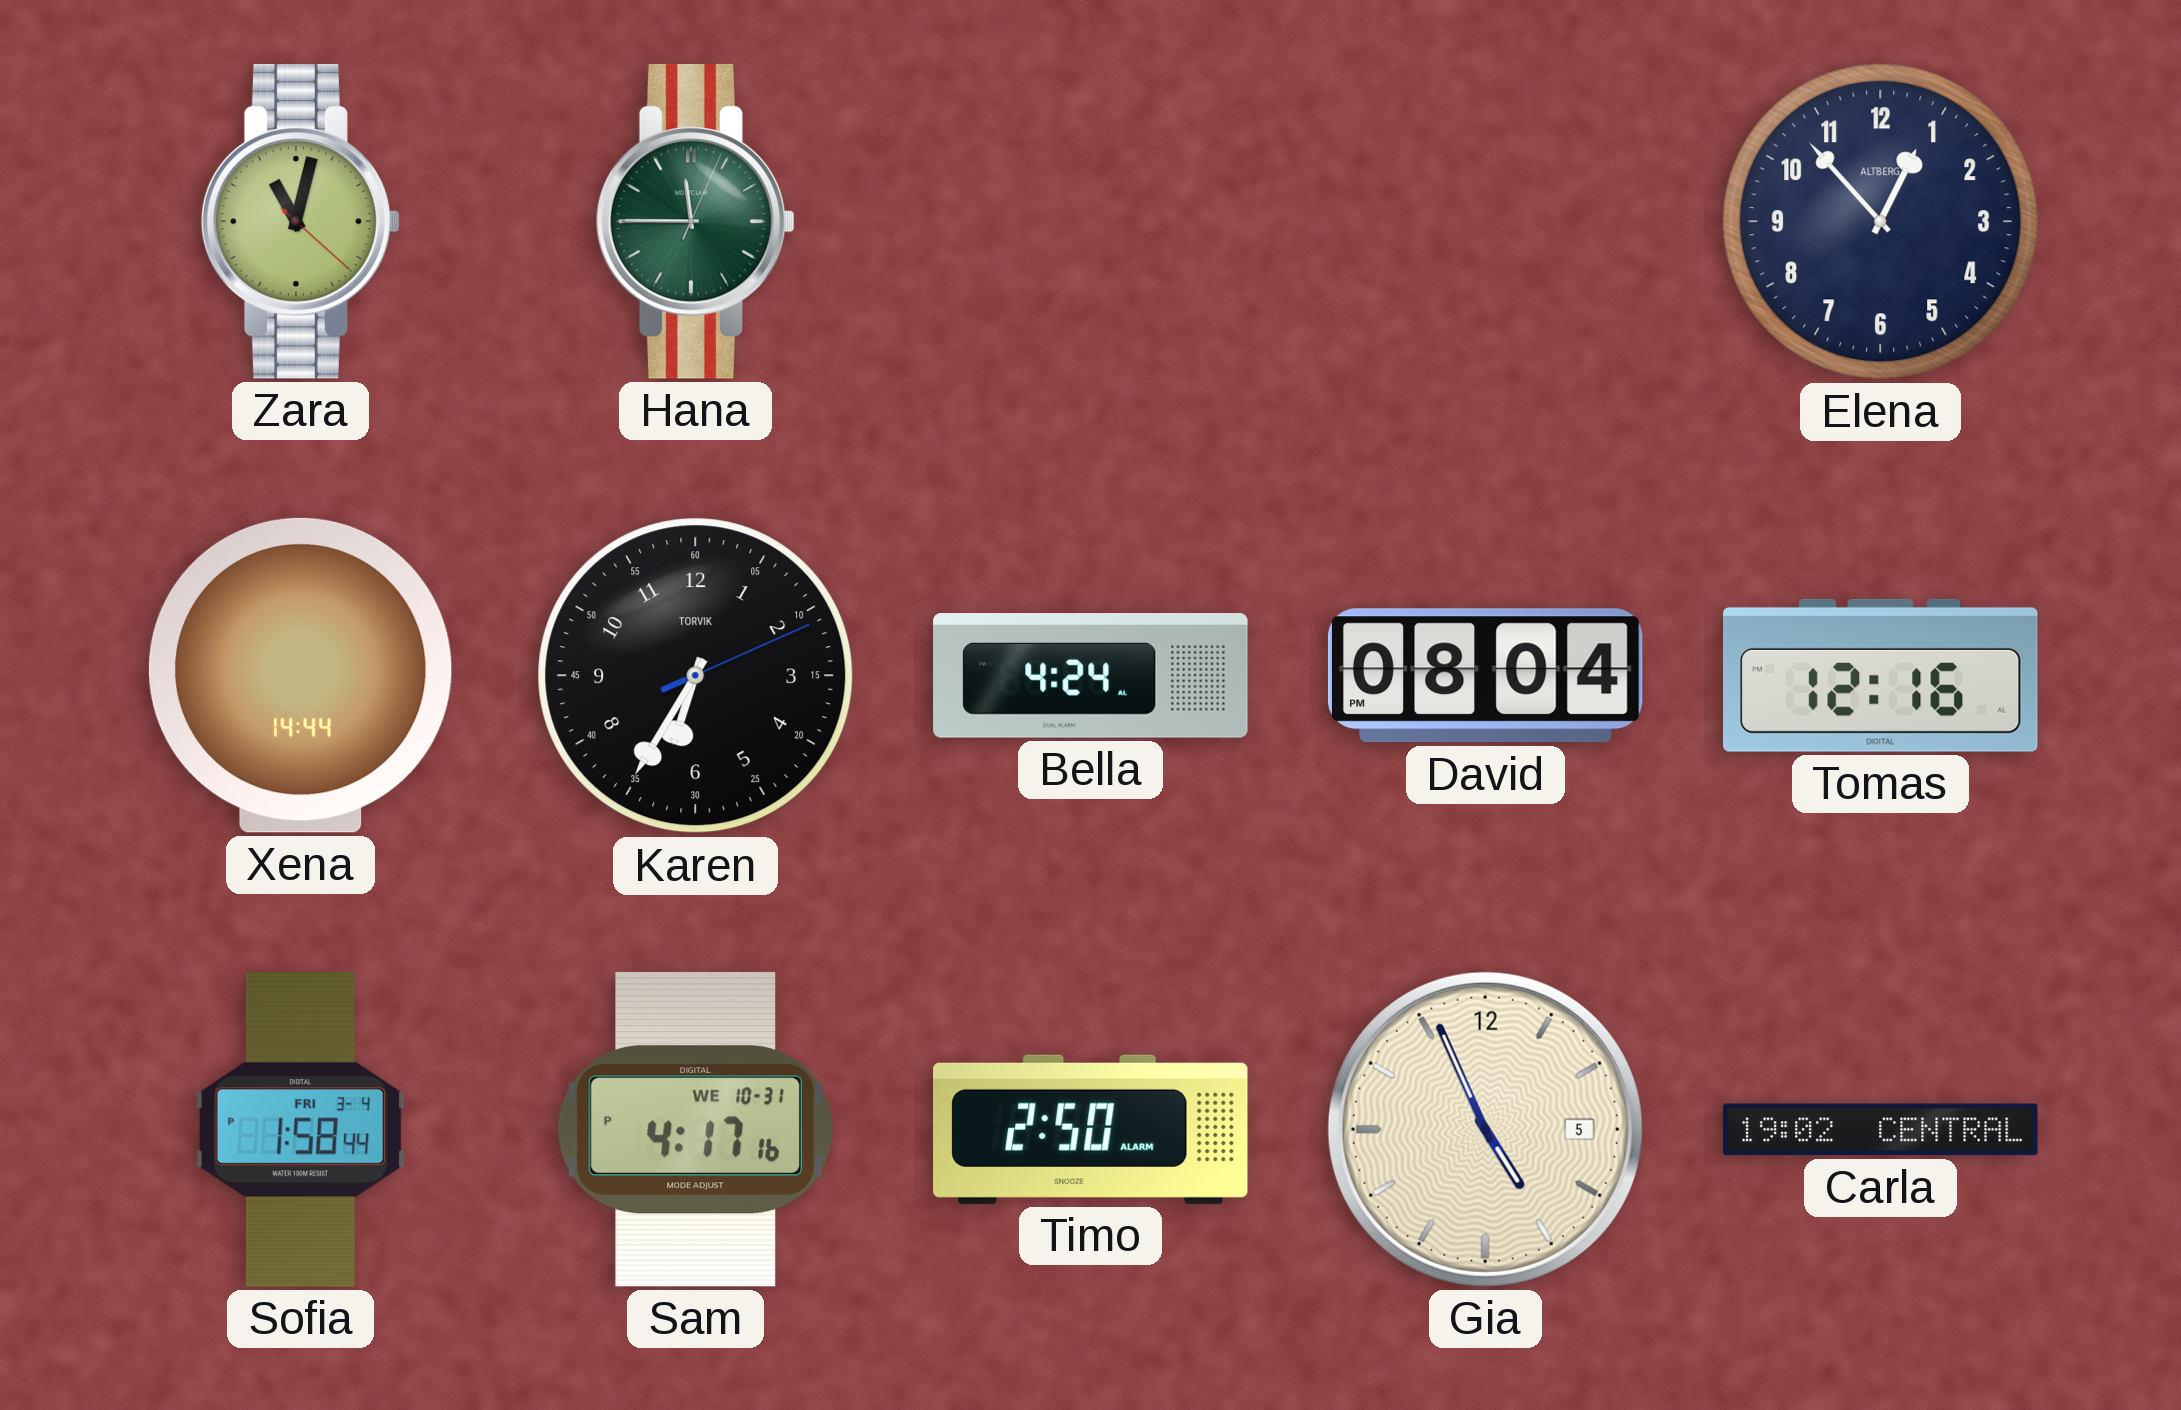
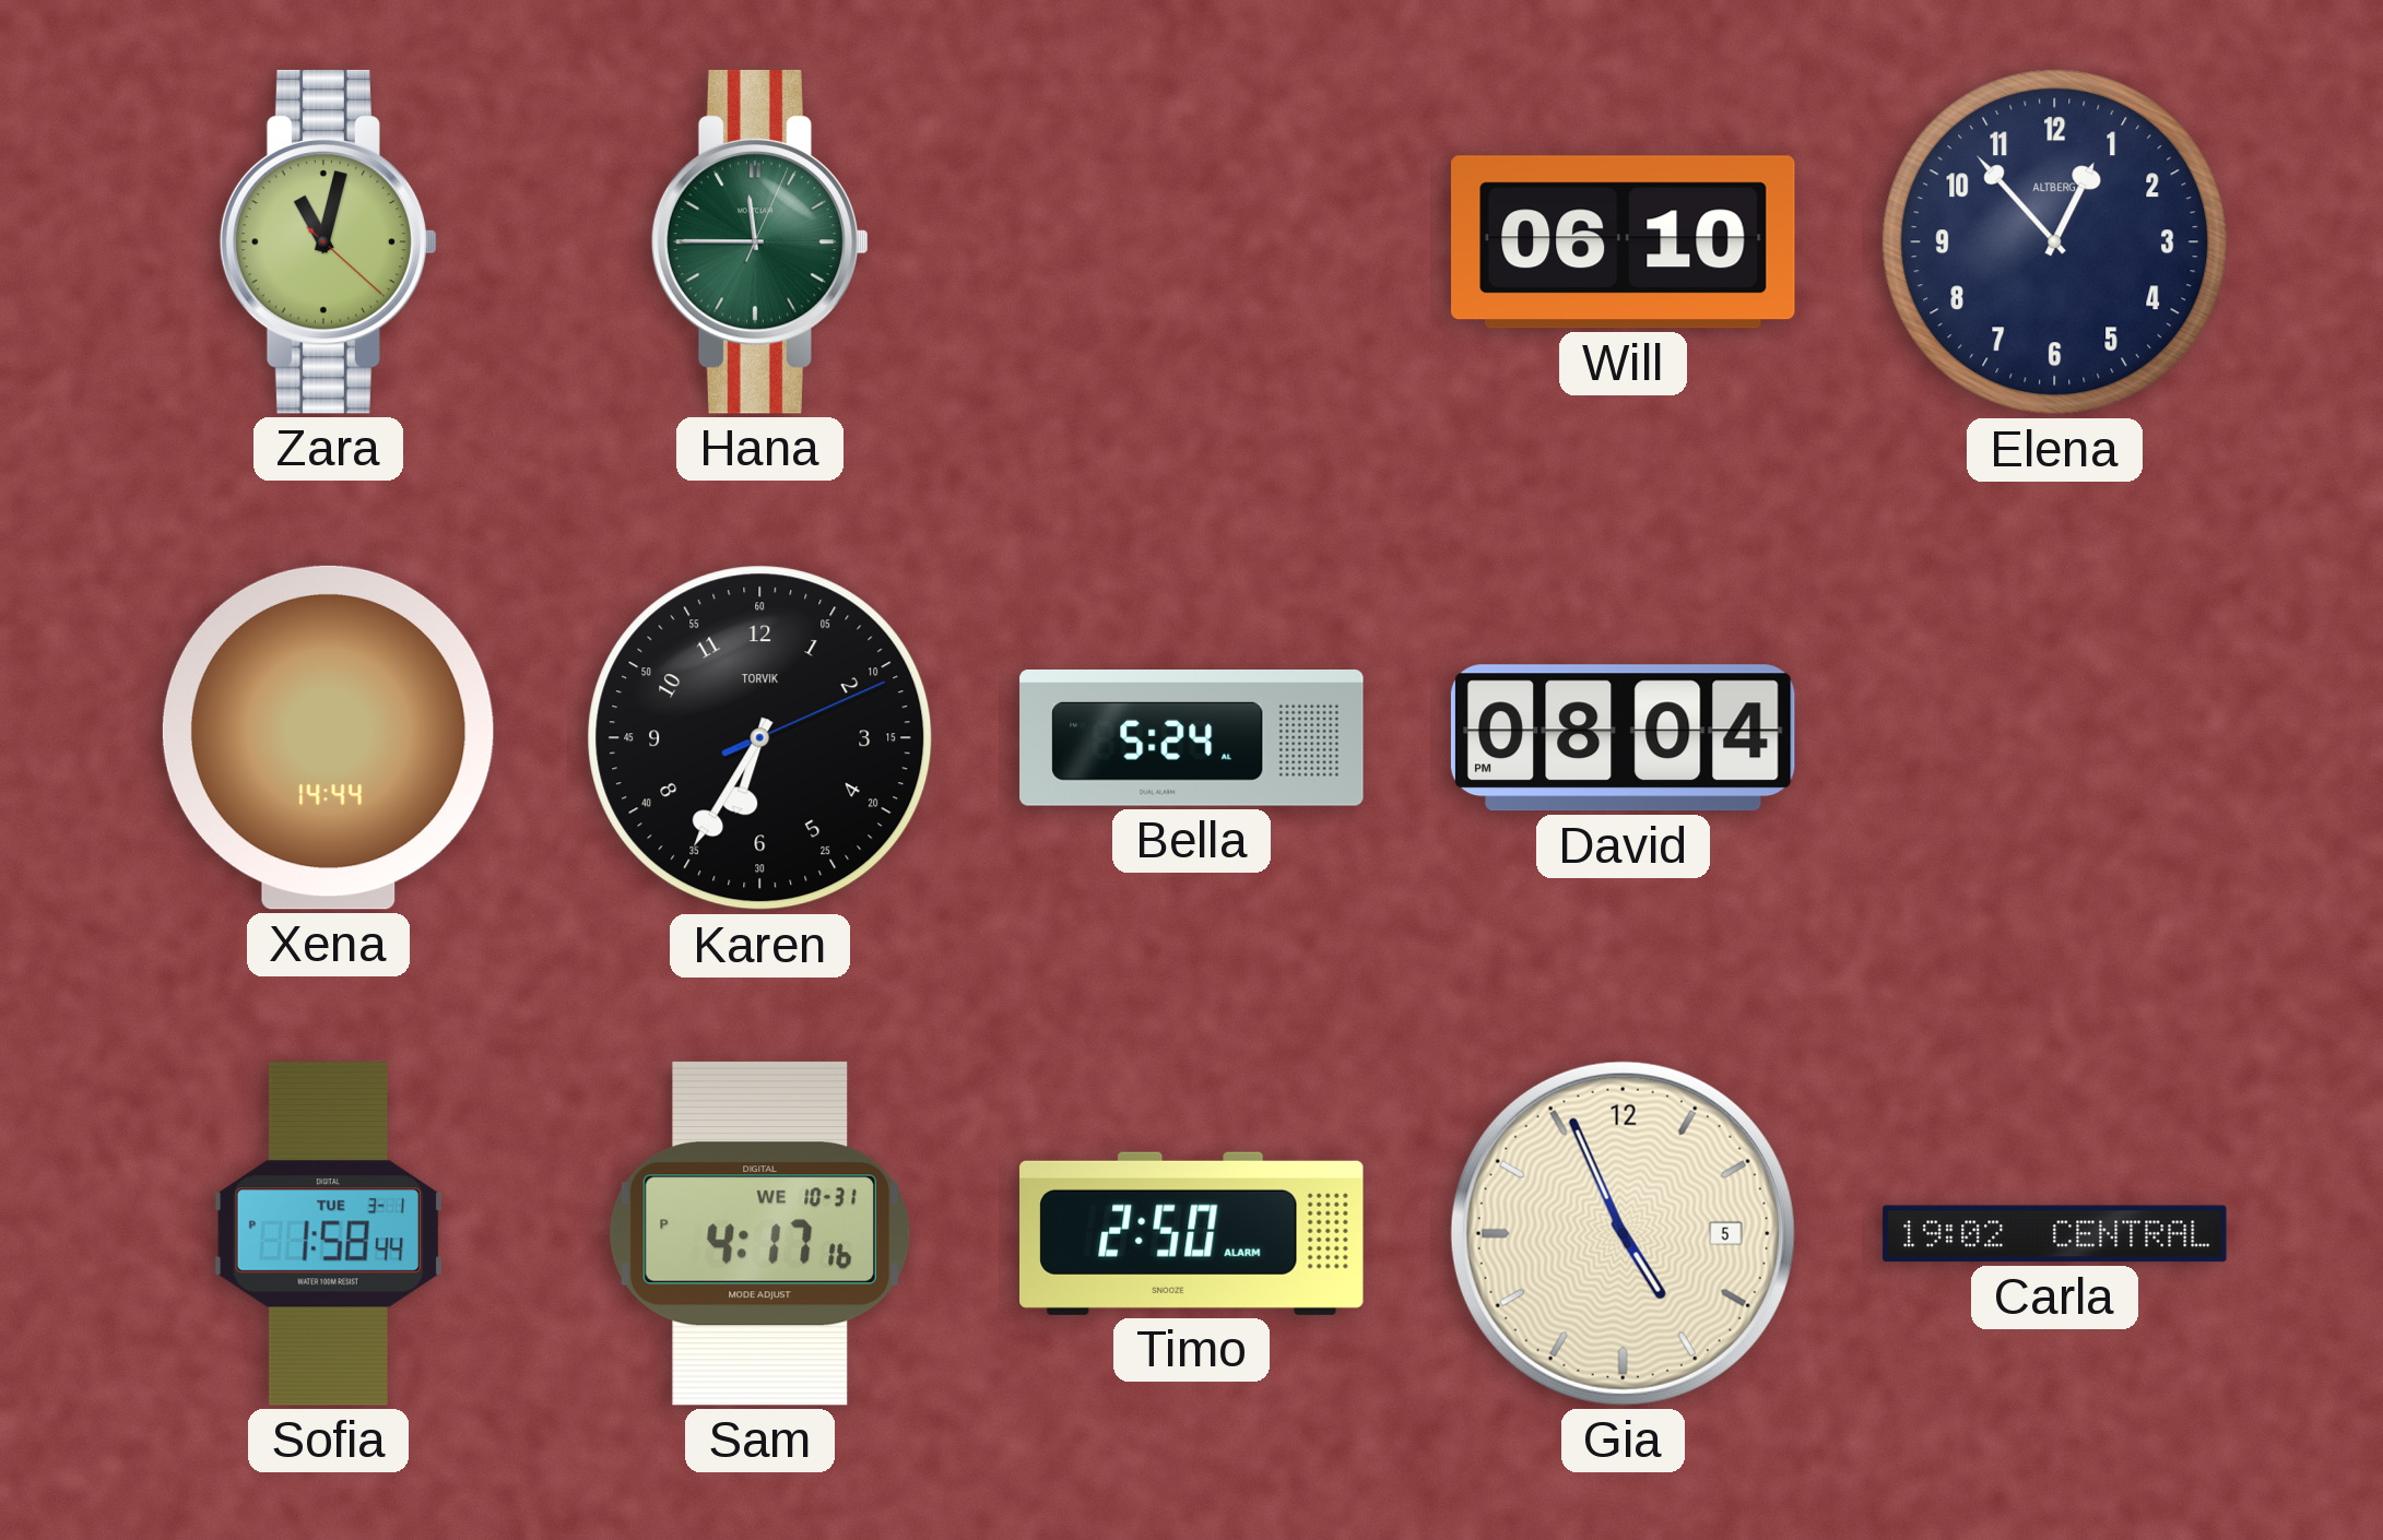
Will: none -> 06:10
Bella: 4:24 -> 5:24
Tomas: 12:16 -> none
Sofia date: FRI 3-4 -> TUE 3-1
